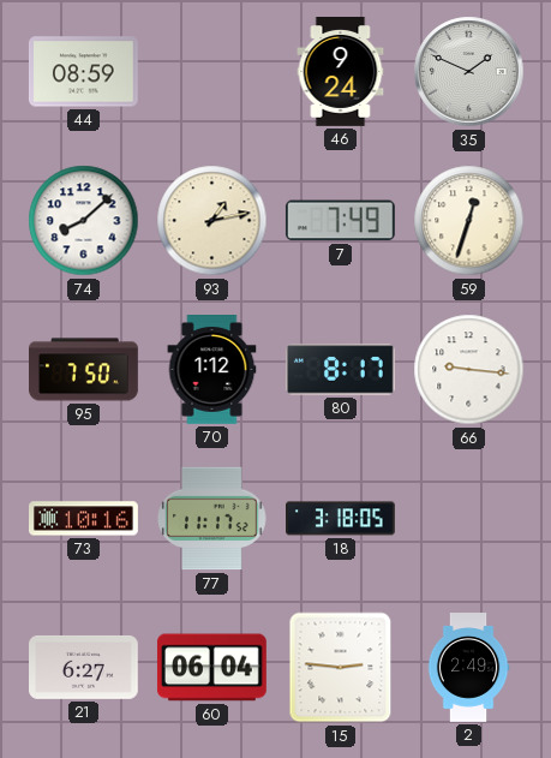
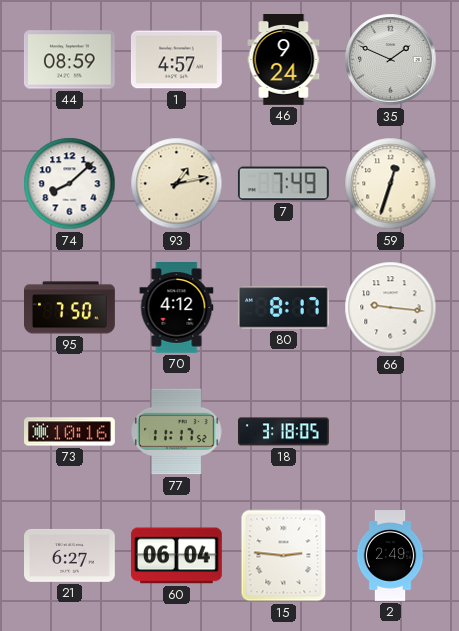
1: none -> 4:57
70: 1:12 -> 4:12
